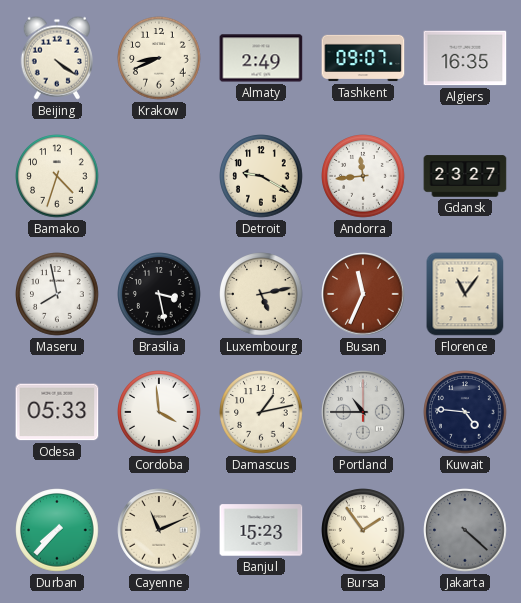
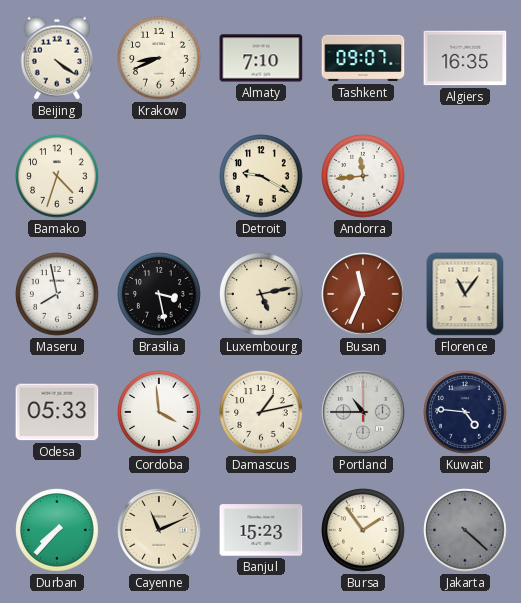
Almaty: 2:49 -> 7:10
Gdansk: 23:27 -> none
